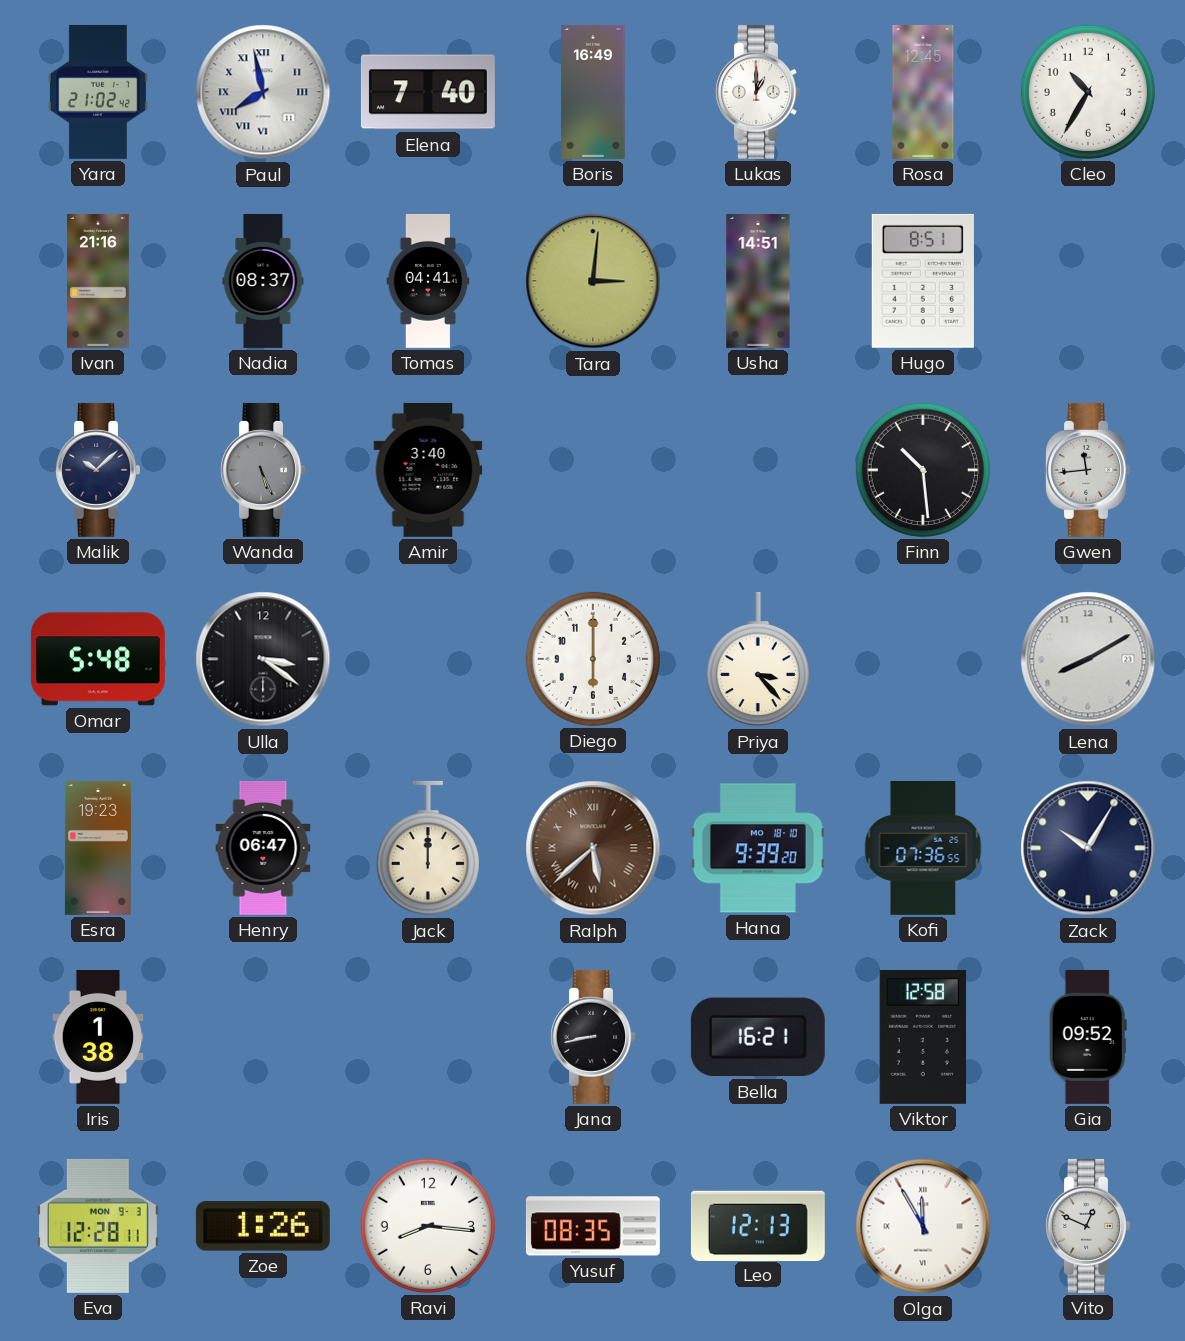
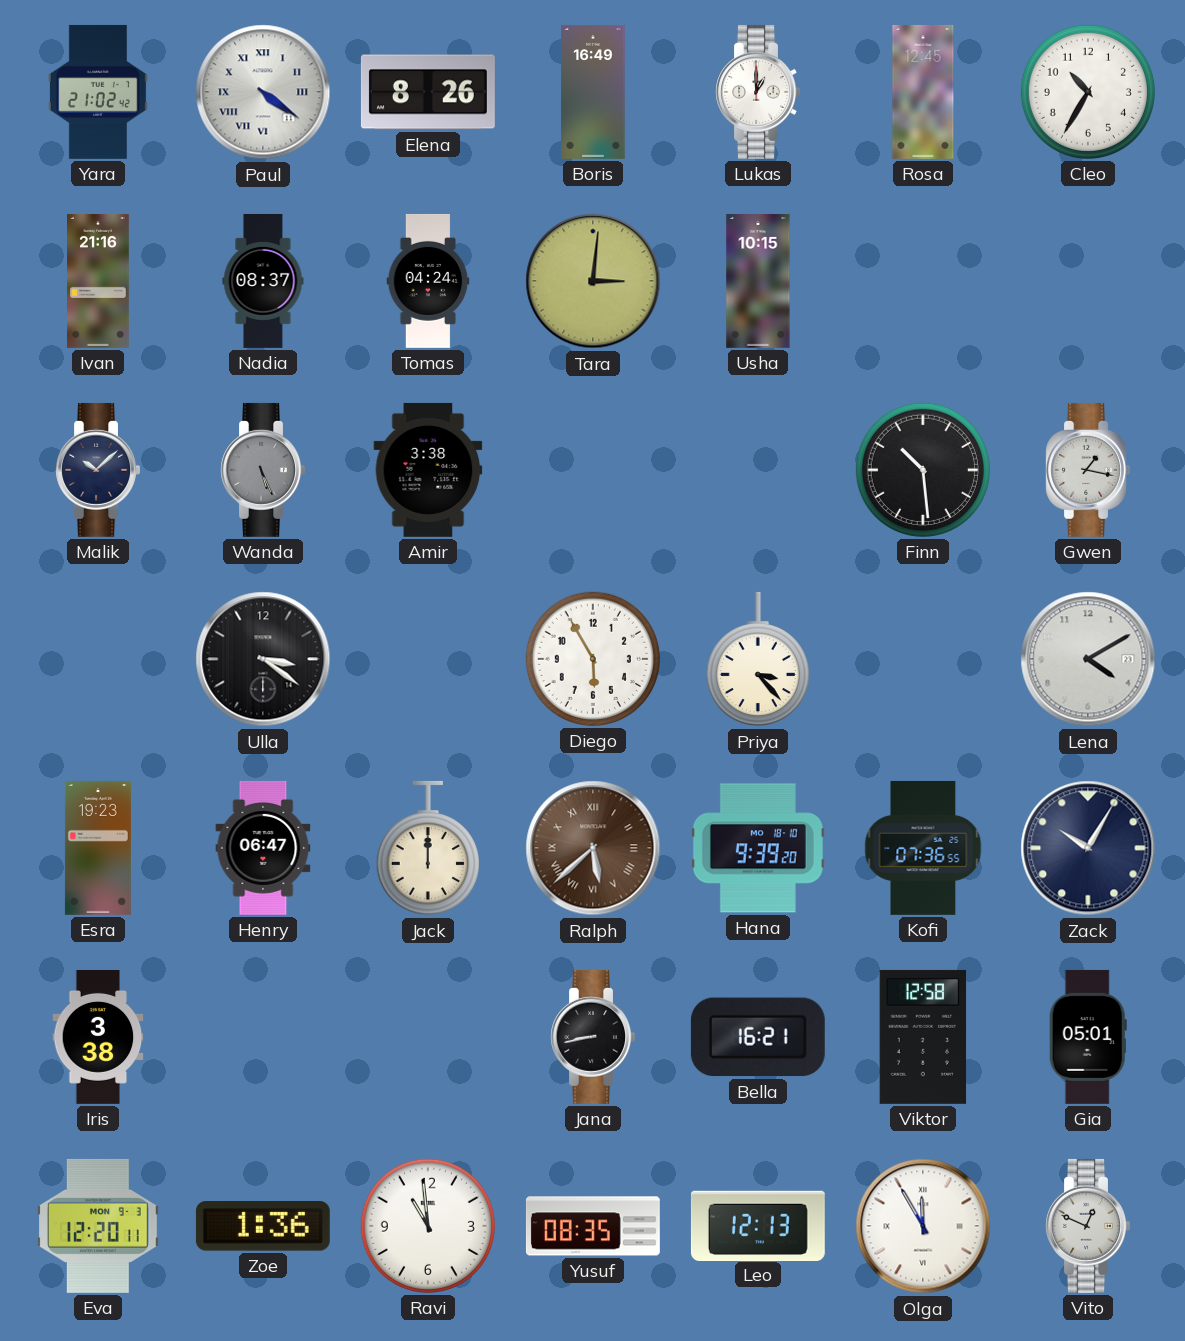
Paul: 7:58 -> 4:21
Elena: 7:40 -> 8:26
Tomas: 04:41 -> 04:24
Usha: 14:51 -> 10:15
Hugo: 8:51 -> none
Amir: 3:40 -> 3:38
Gwen: 11:44 -> 1:17
Omar: 5:48 -> none
Diego: 6:00 -> 5:55
Lena: 8:10 -> 4:10
Iris: 1:38 -> 3:38
Gia: 09:52 -> 05:01
Eva: 12:28 -> 12:20
Zoe: 1:26 -> 1:36
Ravi: 8:16 -> 10:59
